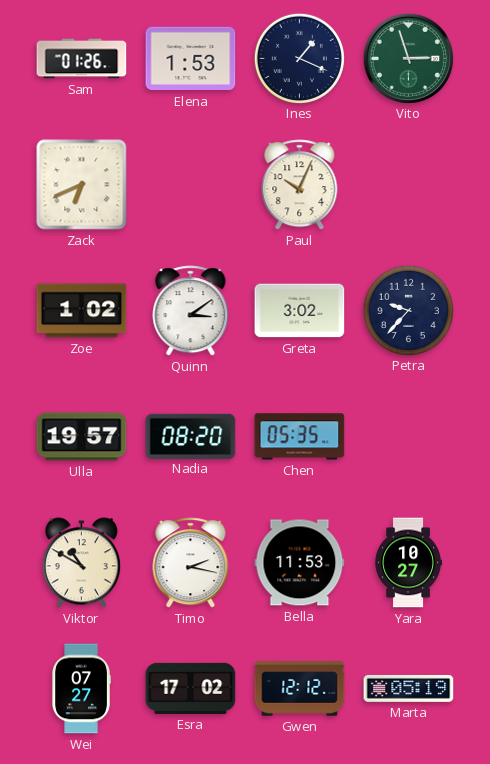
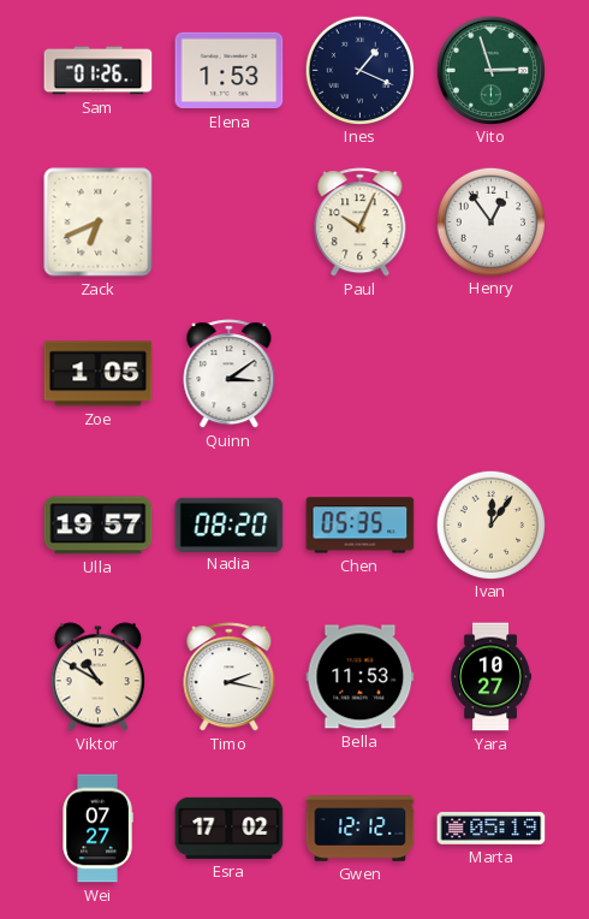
Henry: none -> 12:54
Zoe: 1:02 -> 1:05
Greta: 3:02 -> none
Petra: 9:37 -> none
Ivan: none -> 12:06
